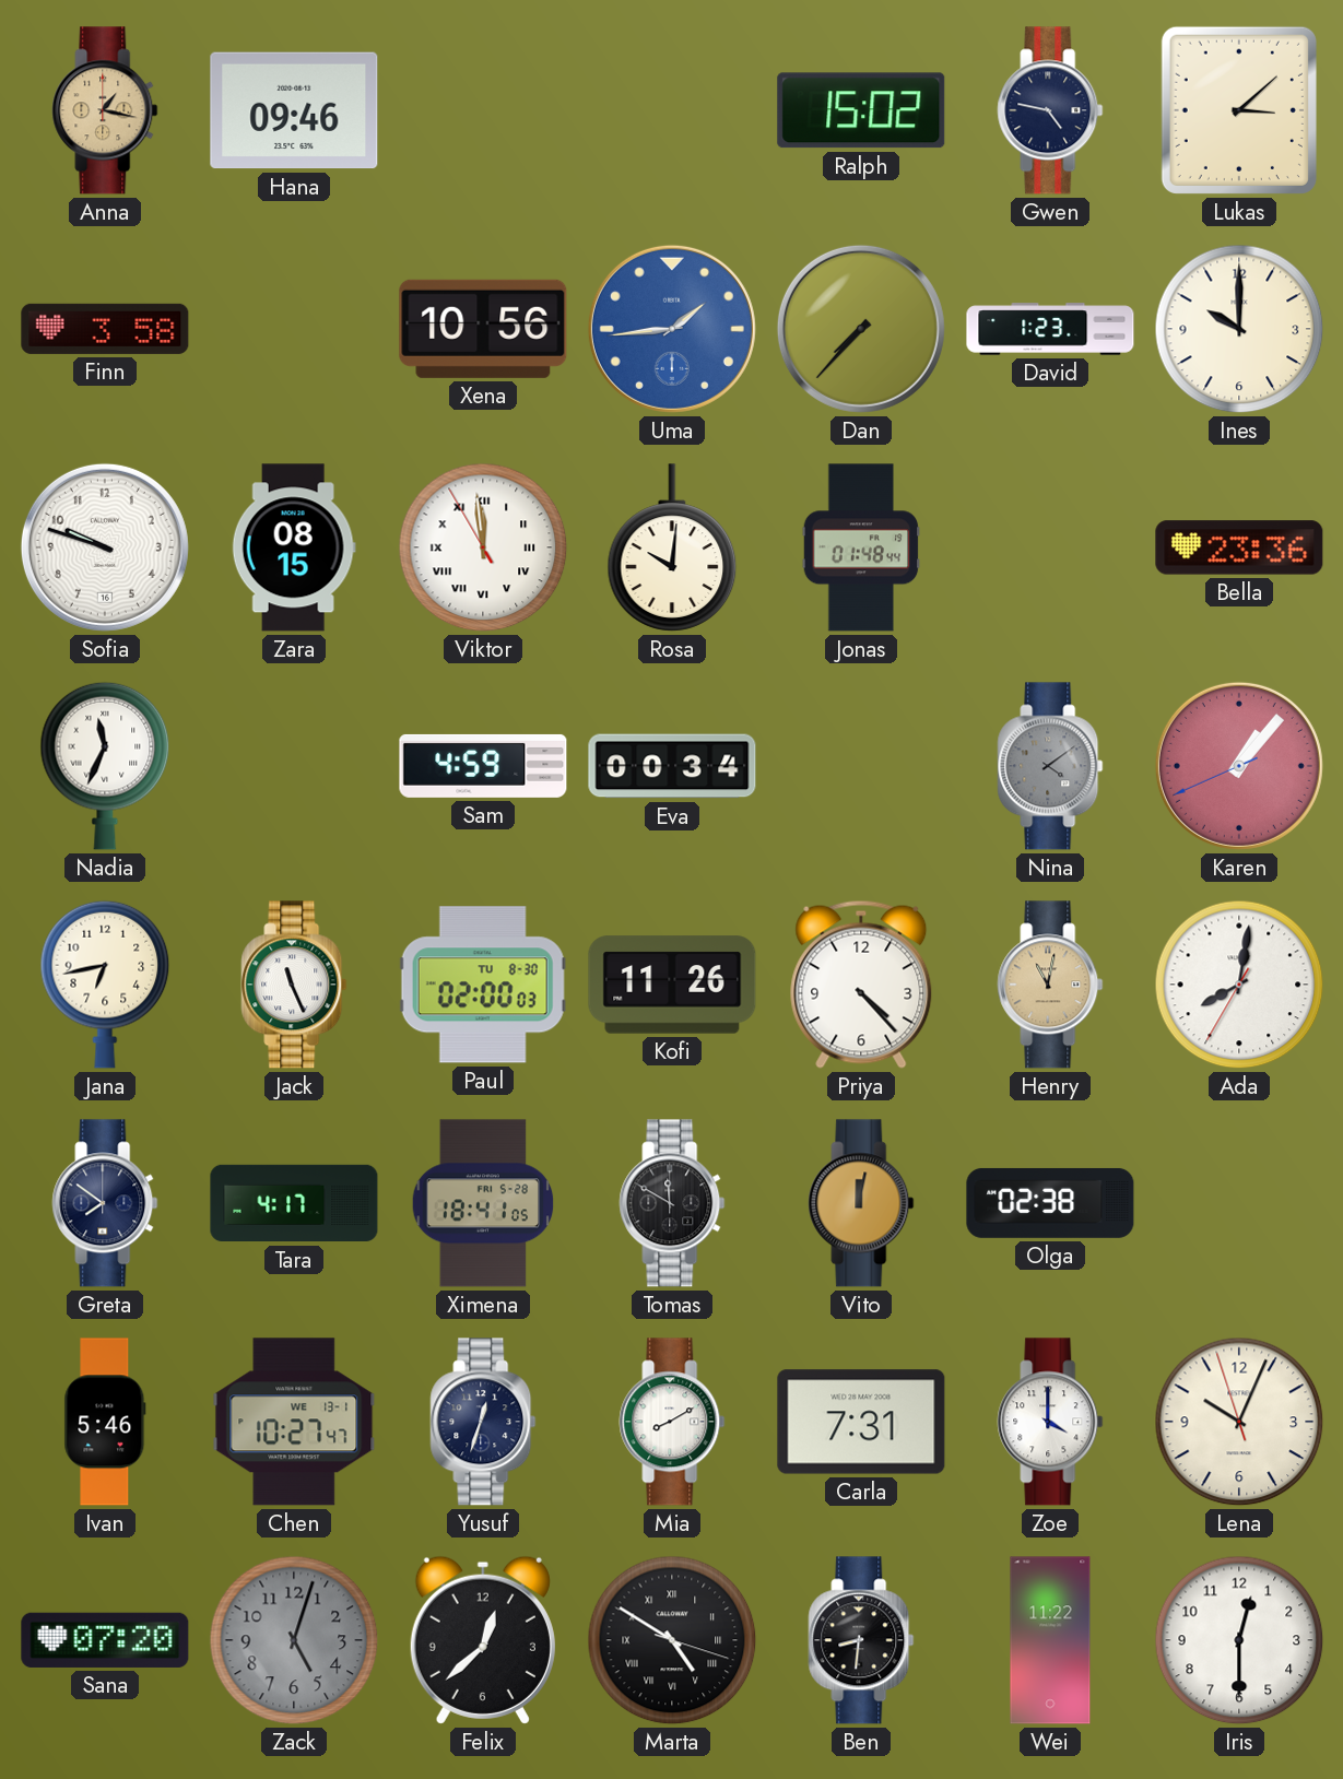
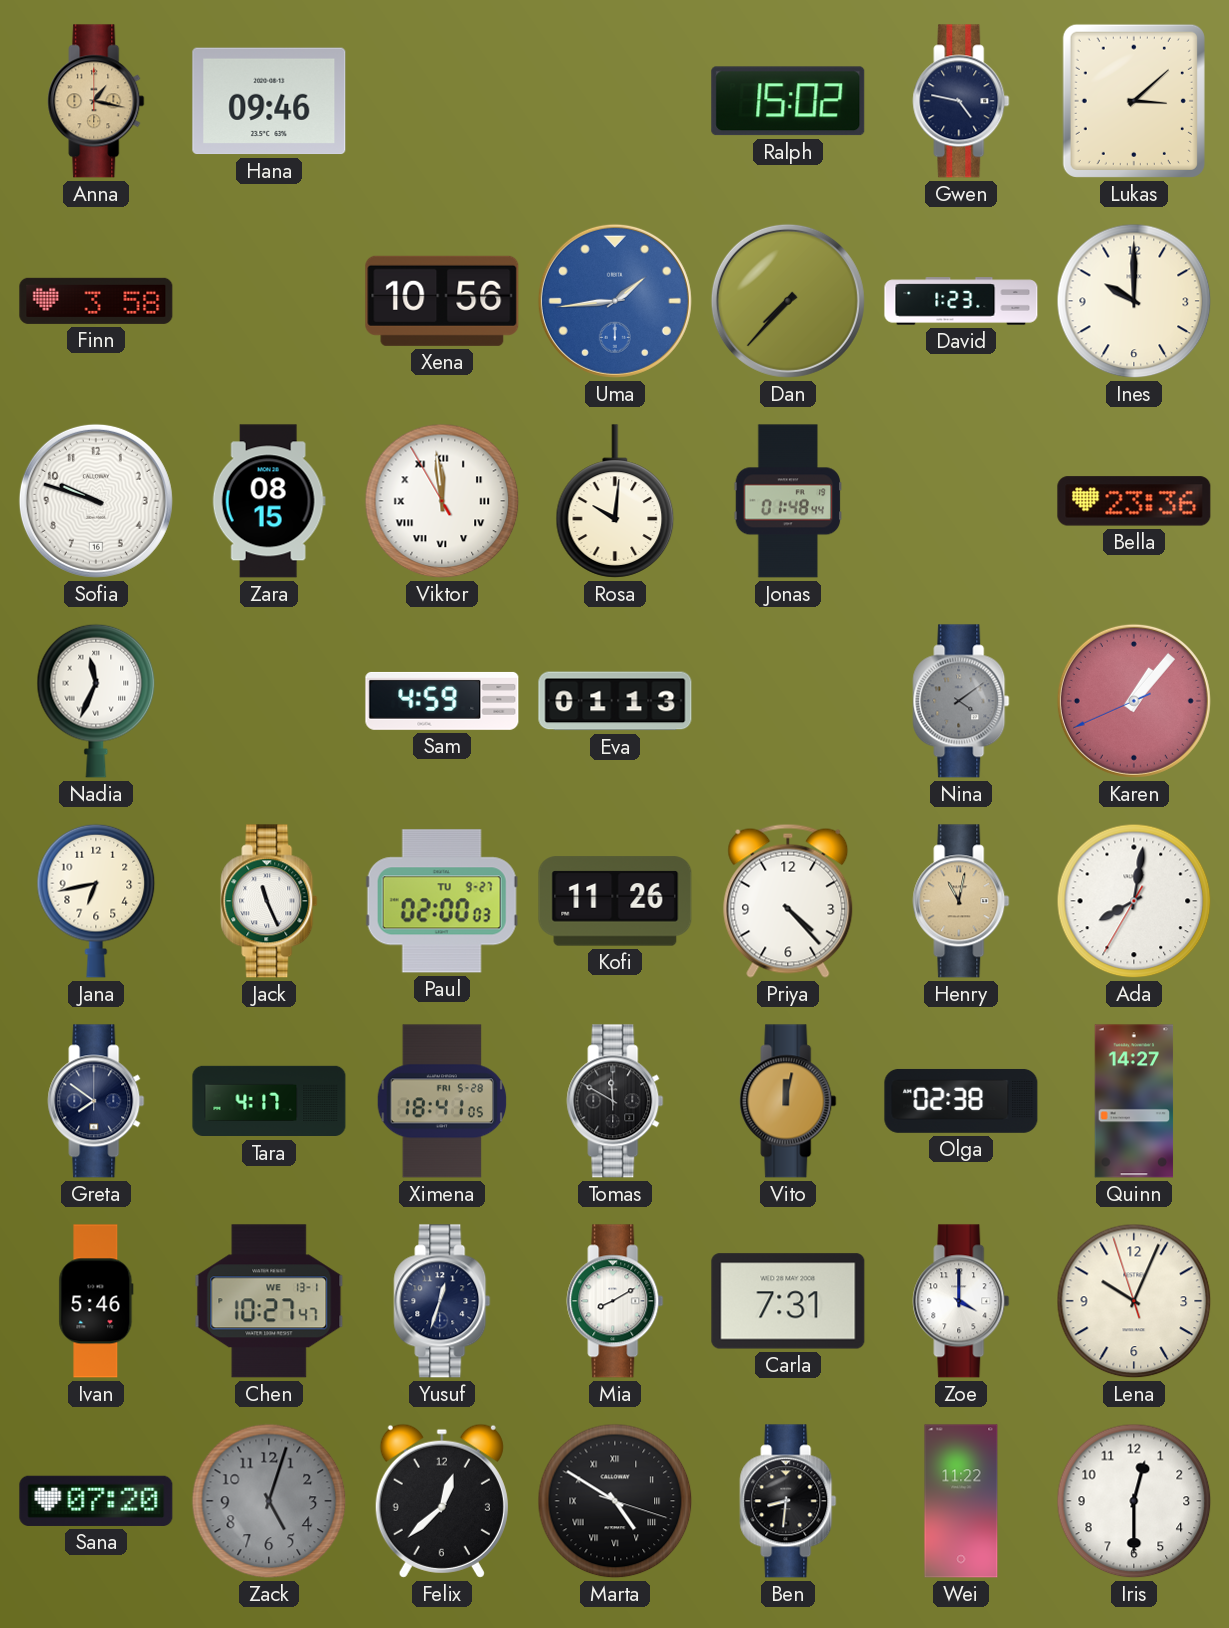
Eva: 00:34 -> 01:13
Paul date: TU 8-30 -> TU 9-27
Quinn: none -> 14:27
